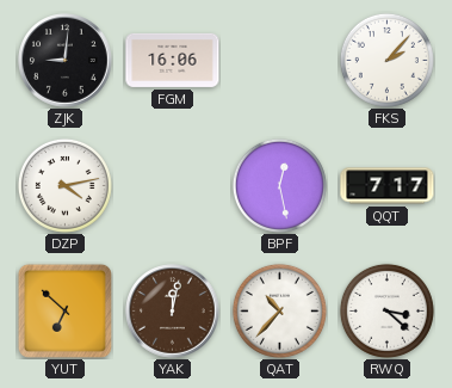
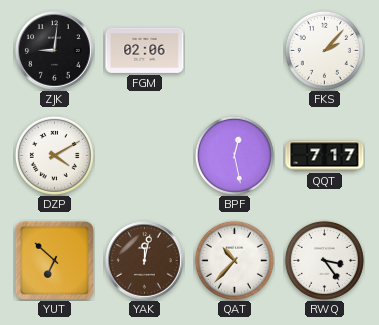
FGM: 16:06 -> 02:06
DZP: 4:13 -> 4:10
RWQ: 3:22 -> 3:24
